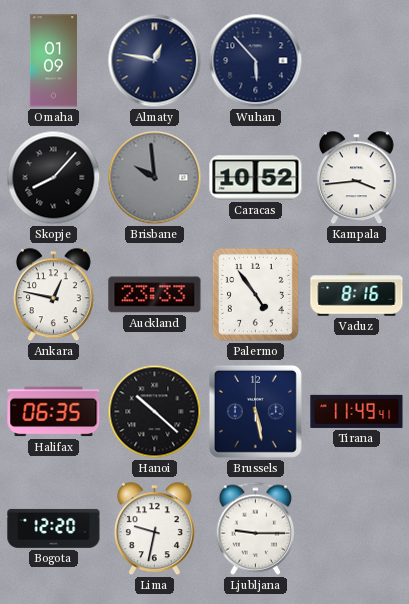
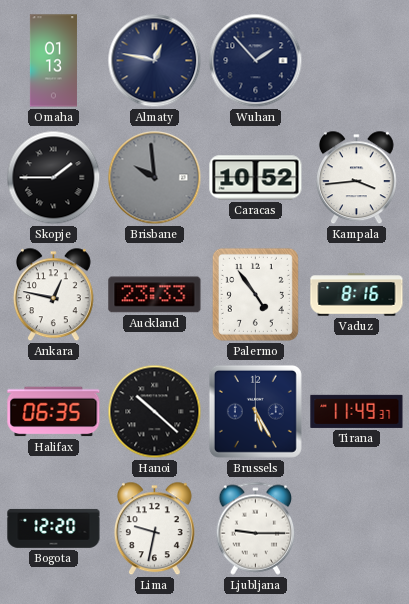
Omaha: 01:09 -> 01:13
Wuhan: 5:53 -> 1:53
Skopje: 8:07 -> 1:45
Brussels: 5:28 -> 5:25
Tirana: 11:49:41 -> 11:49:37
